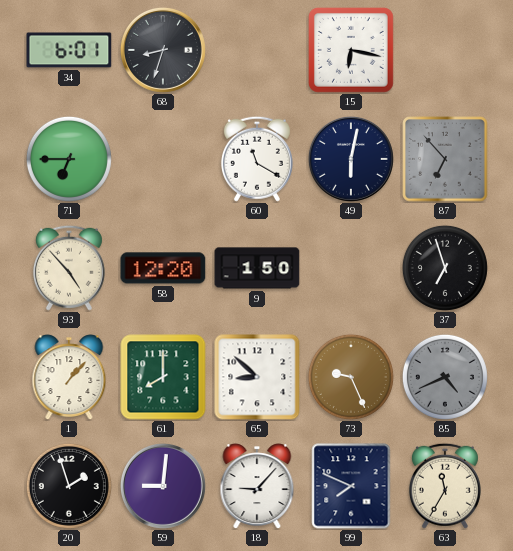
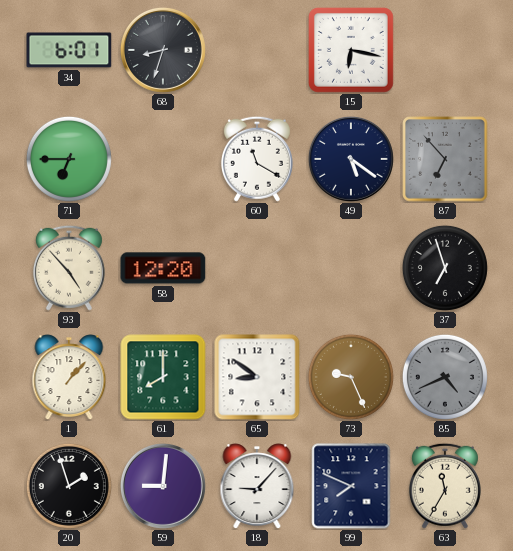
49: 6:02 -> 5:21
9: 1:50 -> none
65: 8:52 -> 8:51
